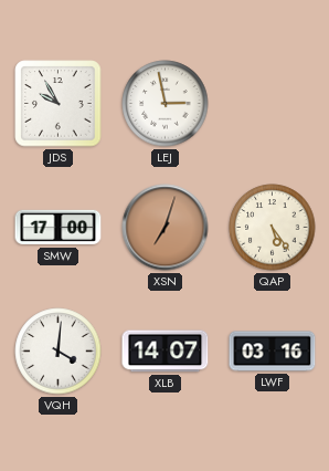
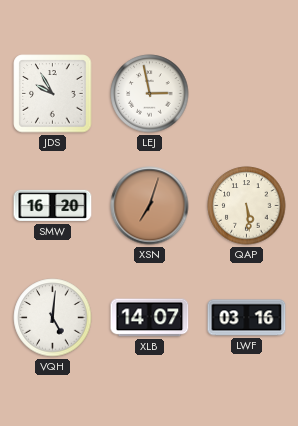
SMW: 17:00 -> 16:20
QAP: 5:24 -> 5:29
VQH: 4:01 -> 5:01
